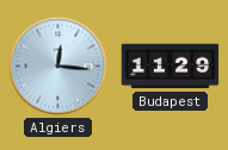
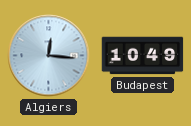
Budapest: 11:29 -> 10:49
